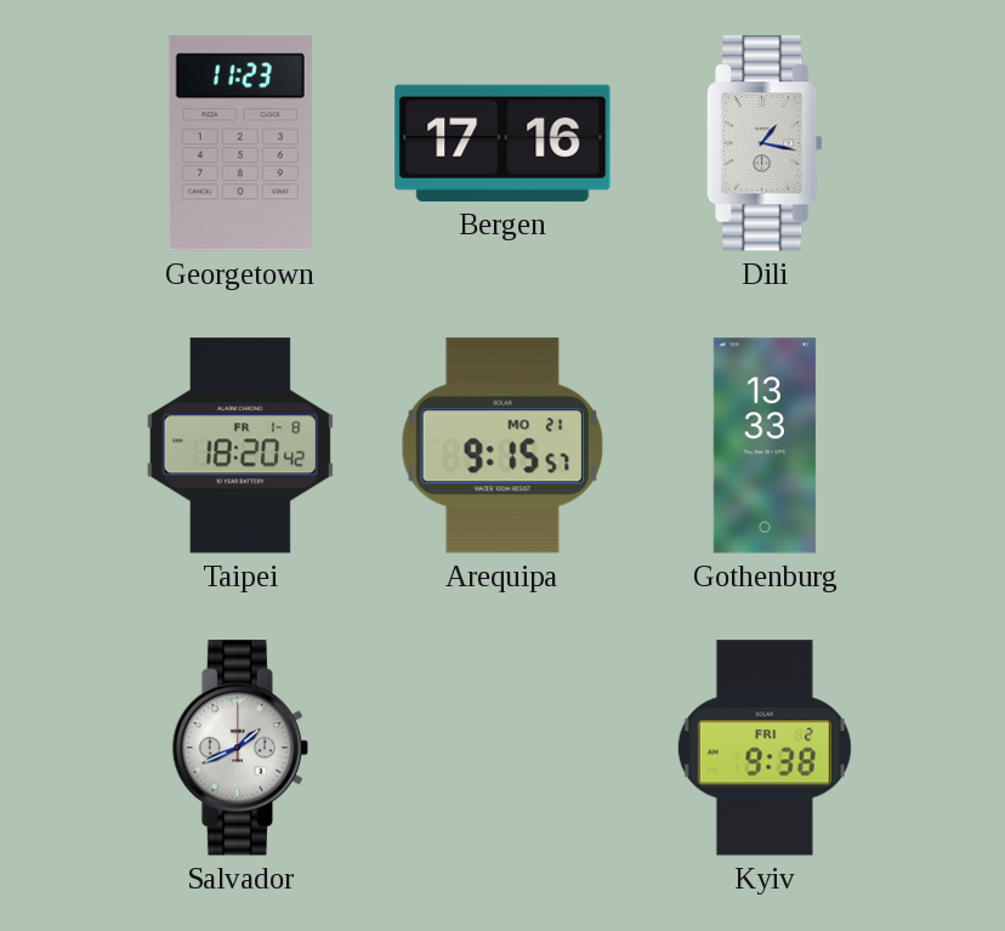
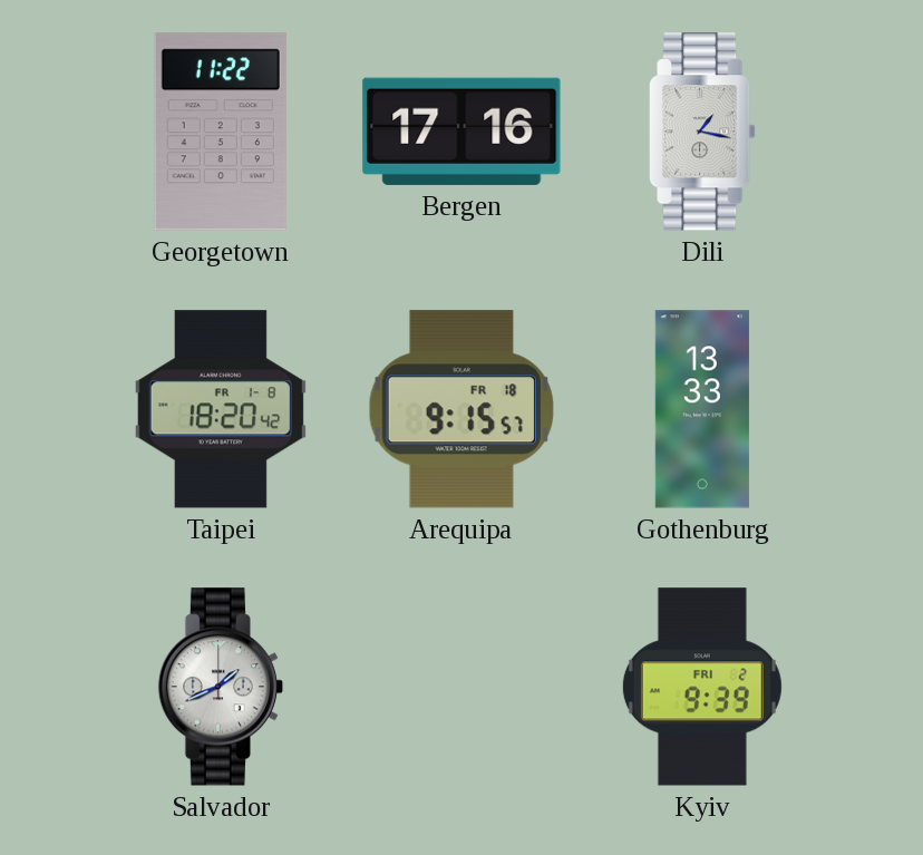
Georgetown: 11:23 -> 11:22
Arequipa date: MO 21 -> FR 18
Kyiv: 9:38 -> 9:39
